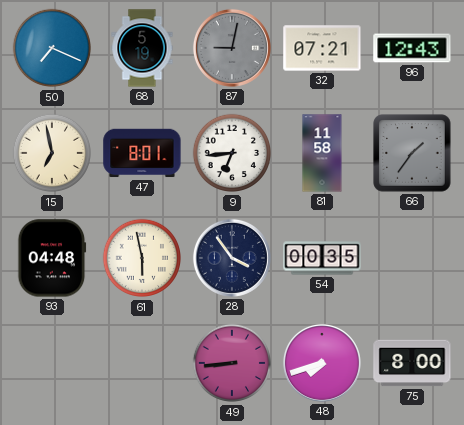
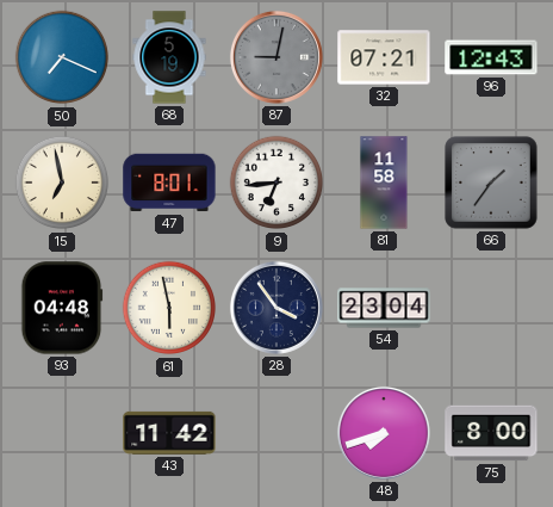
54: 00:35 -> 23:04
43: none -> 11:42
49: 8:44 -> none
